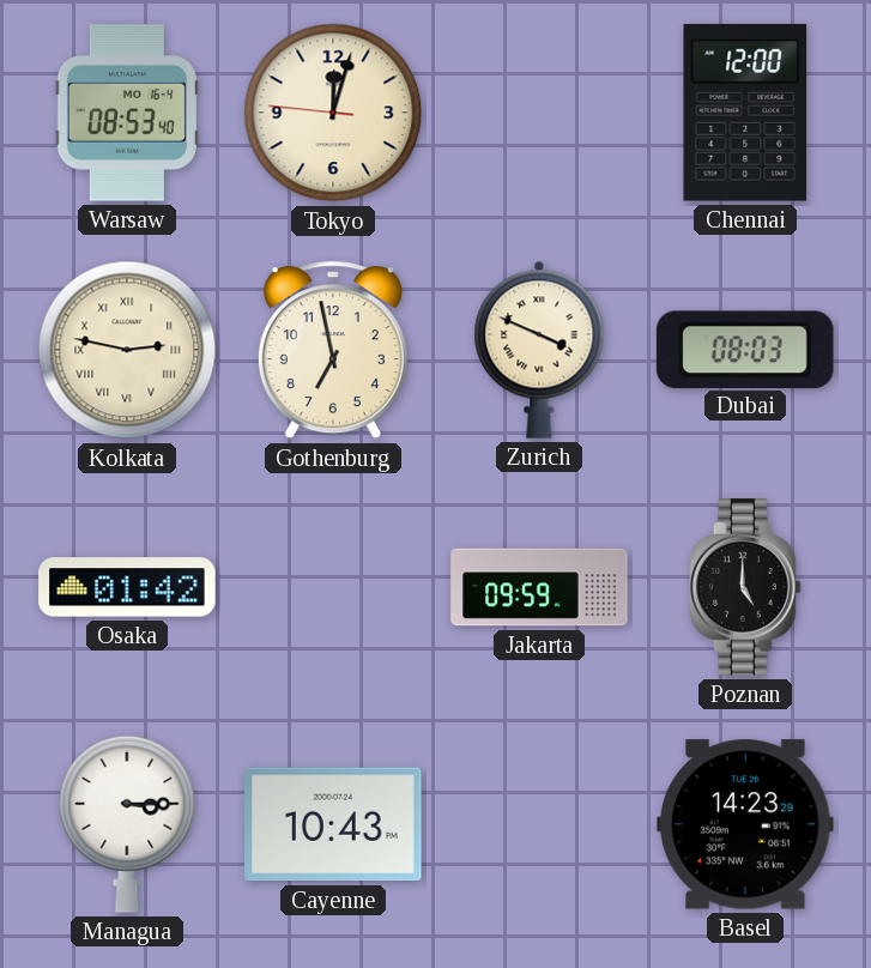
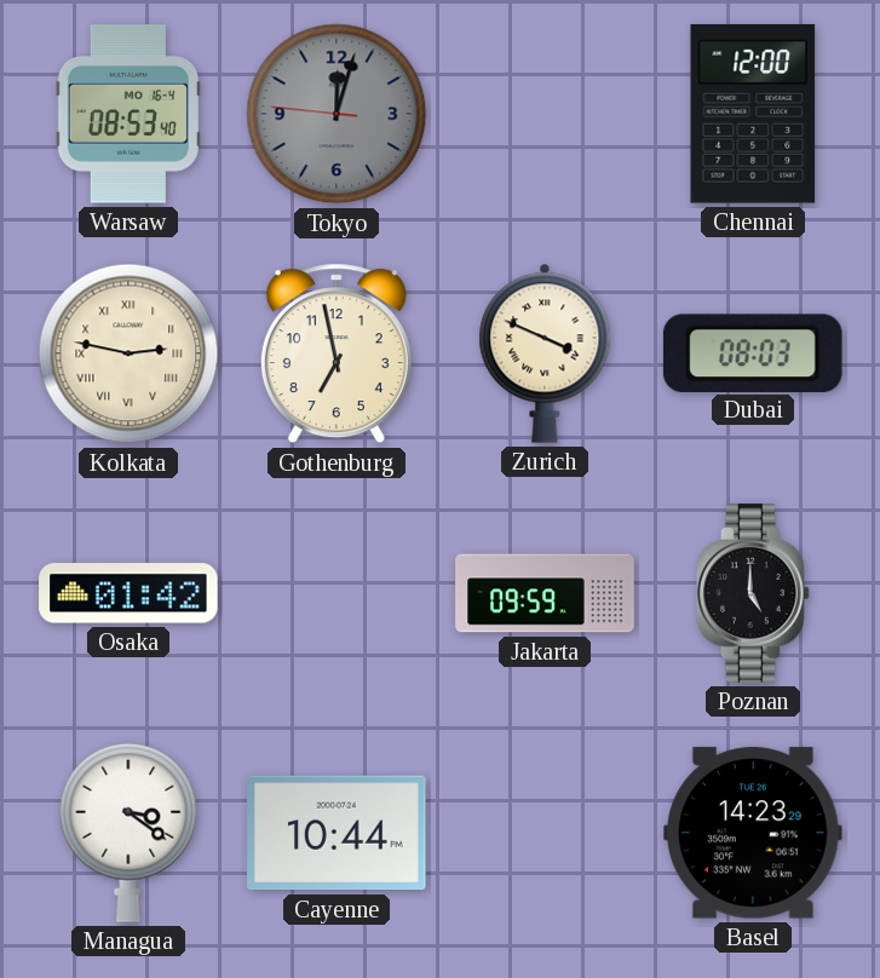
Tokyo dial: cream -> grey
Managua: 3:15 -> 3:21
Cayenne: 10:43 -> 10:44
